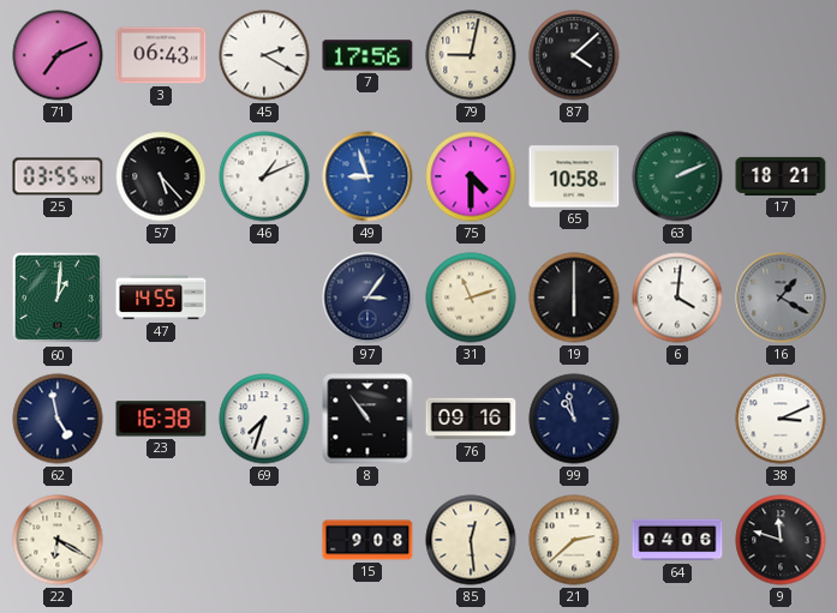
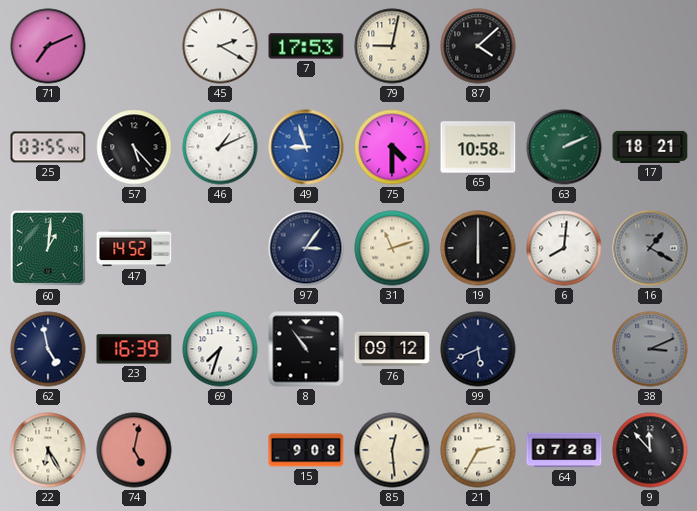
3: 06:43 -> none
7: 17:56 -> 17:53
47: 14:55 -> 14:52
6: 4:01 -> 8:01
23: 16:38 -> 16:39
76: 09:16 -> 09:12
99: 10:58 -> 5:41
38 dial: white -> grey
22: 6:20 -> 6:25
74: none -> 5:02
21: 2:38 -> 2:35
64: 04:06 -> 07:28
9: 11:48 -> 11:53
